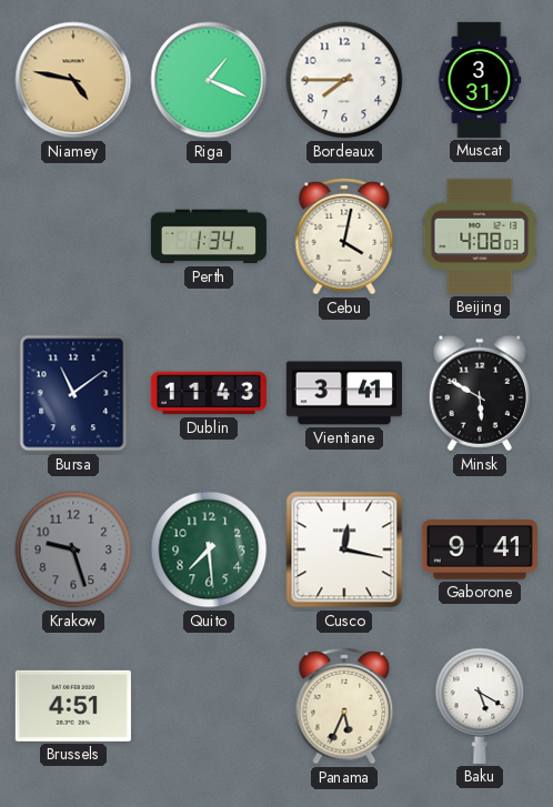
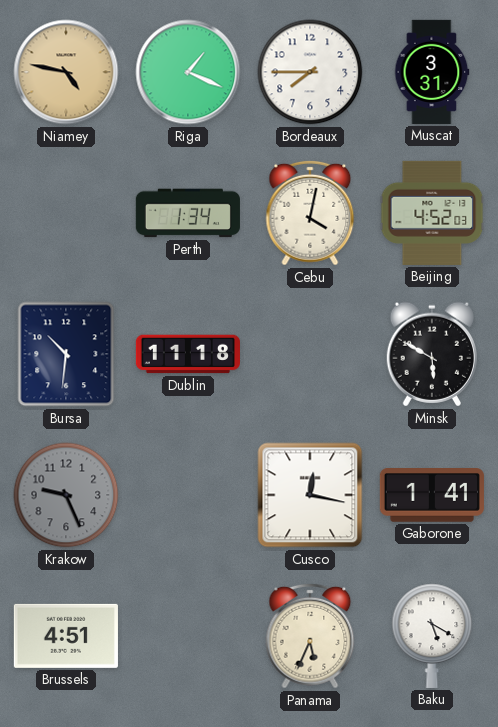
Beijing: 4:08 -> 4:52
Bursa: 11:09 -> 10:31
Dublin: 11:43 -> 11:18
Vientiane: 3:41 -> none
Krakow: 9:27 -> 9:26
Quito: 7:29 -> none
Gaborone: 9:41 -> 1:41
